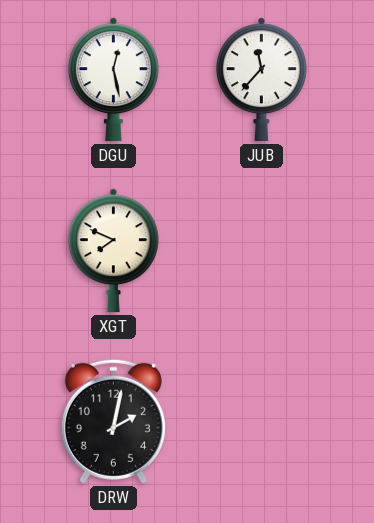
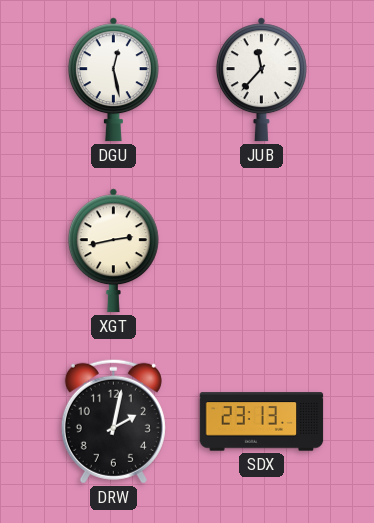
XGT: 7:49 -> 2:43
SDX: none -> 23:13
